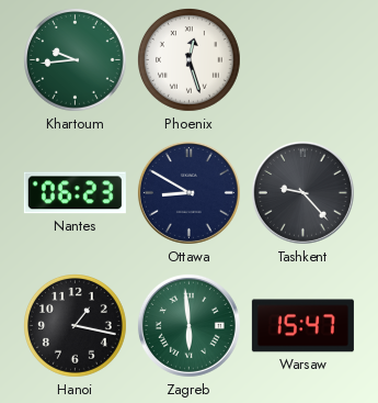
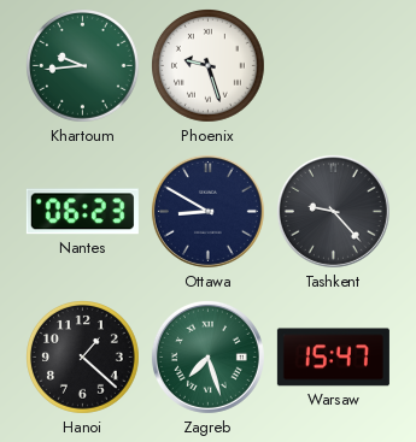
Phoenix: 12:27 -> 9:27
Hanoi: 1:17 -> 1:22
Zagreb: 5:59 -> 7:27
